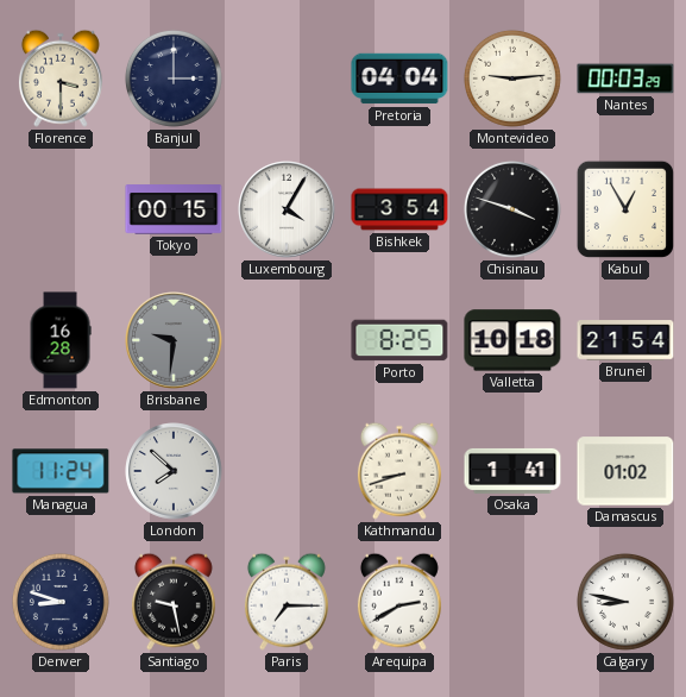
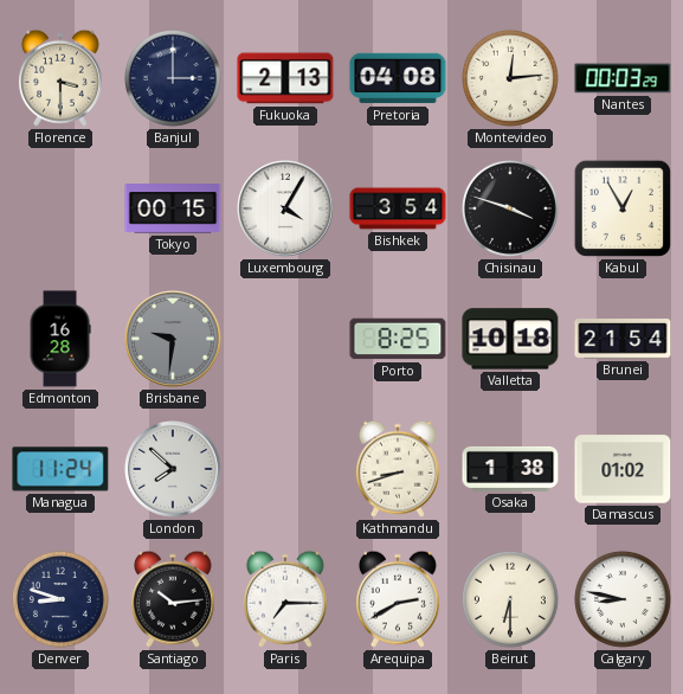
Fukuoka: none -> 2:13
Pretoria: 04:04 -> 04:08
Montevideo: 9:14 -> 12:14
Osaka: 1:41 -> 1:38
Santiago: 9:28 -> 10:14
Beirut: none -> 6:30
